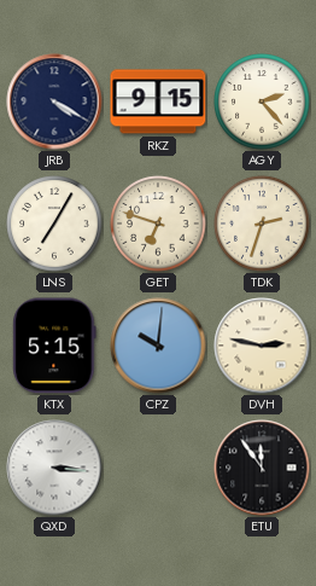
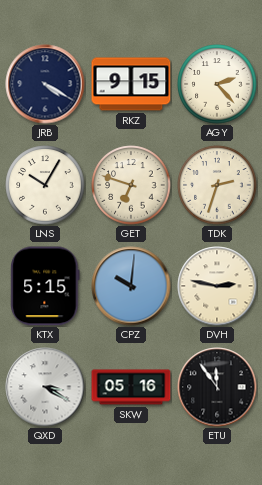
LNS: 7:05 -> 10:05
QXD: 3:16 -> 3:20
SKW: none -> 05:16
